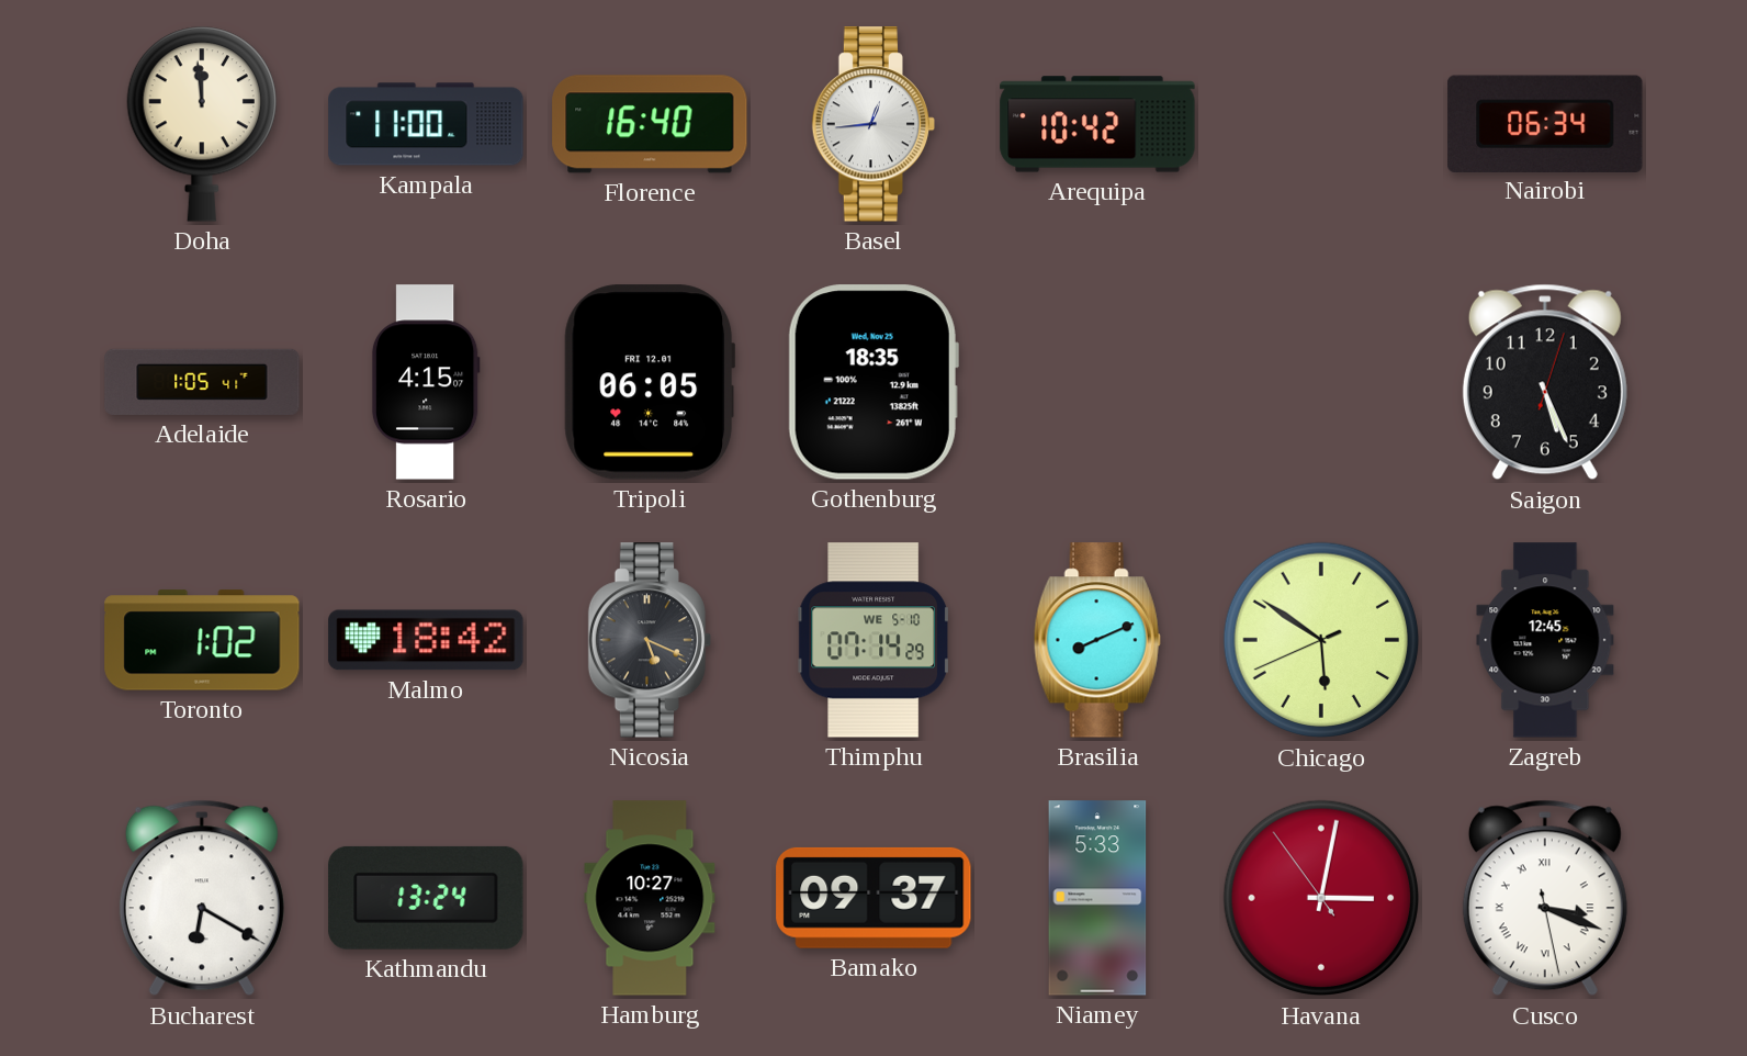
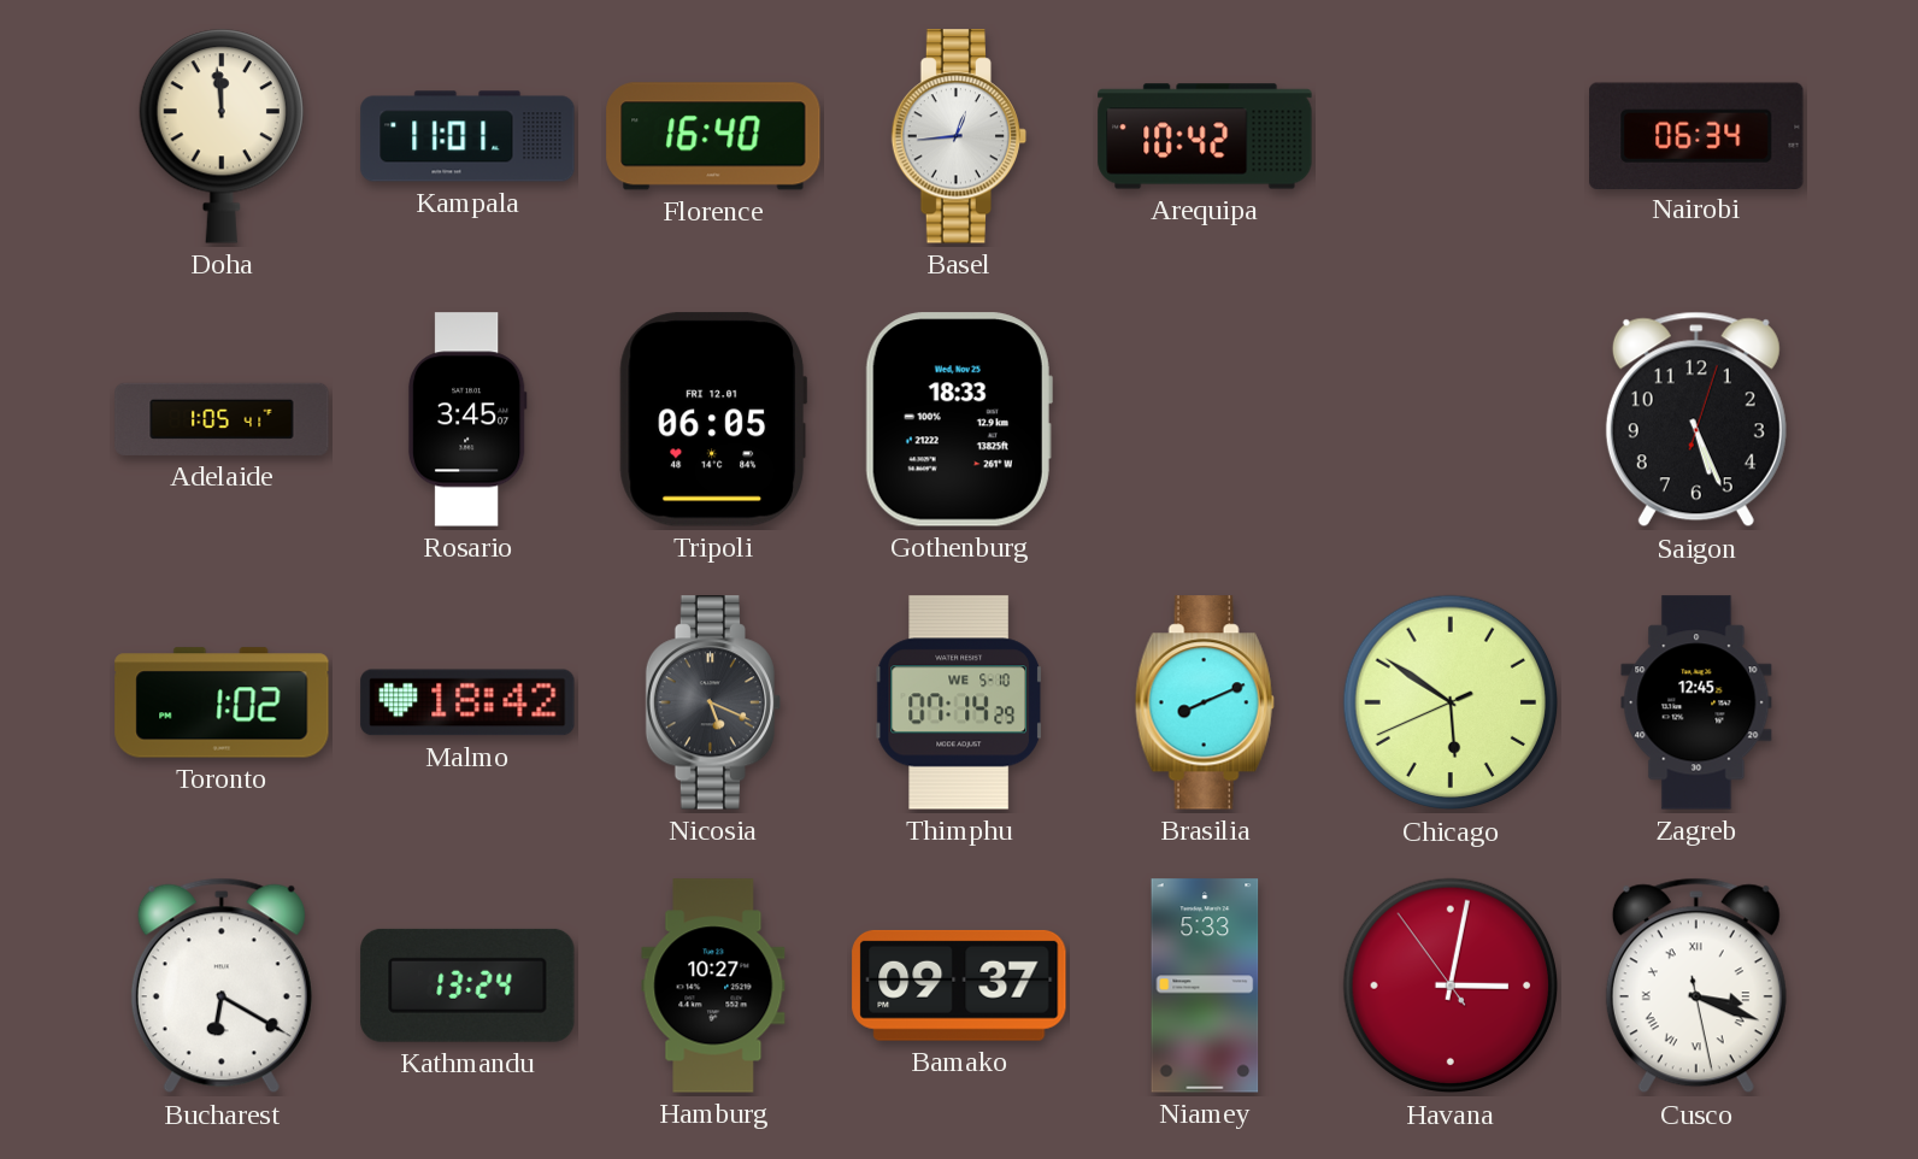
Kampala: 11:00 -> 11:01
Rosario: 4:15 -> 3:45
Gothenburg: 18:35 -> 18:33
